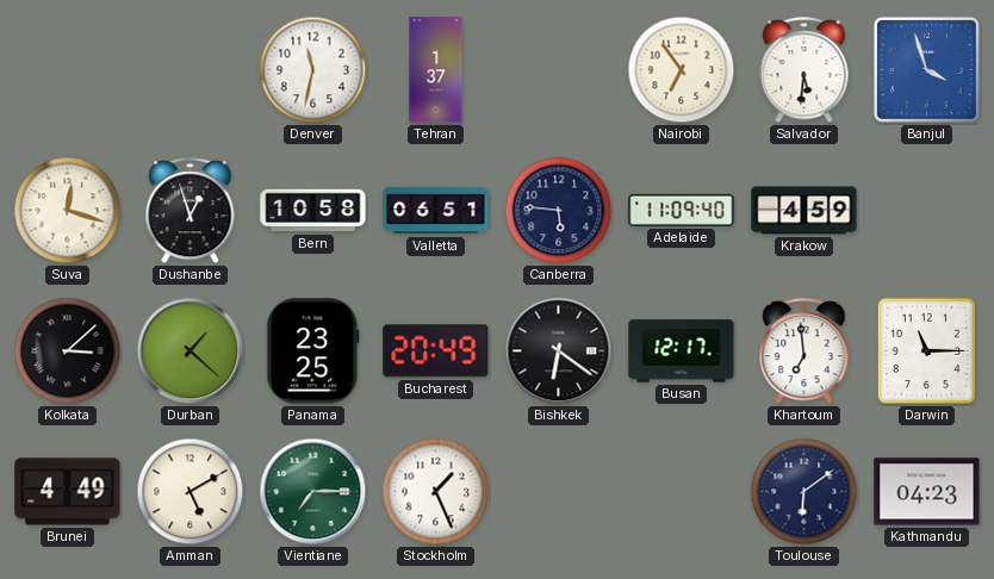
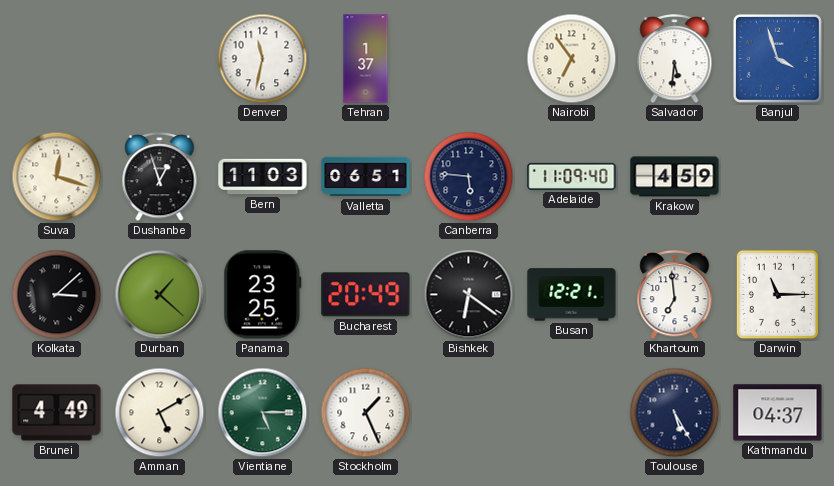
Bern: 10:58 -> 11:03
Busan: 12:17 -> 12:21
Vientiane: 7:15 -> 5:15
Toulouse: 6:09 -> 5:25
Kathmandu: 04:23 -> 04:37
